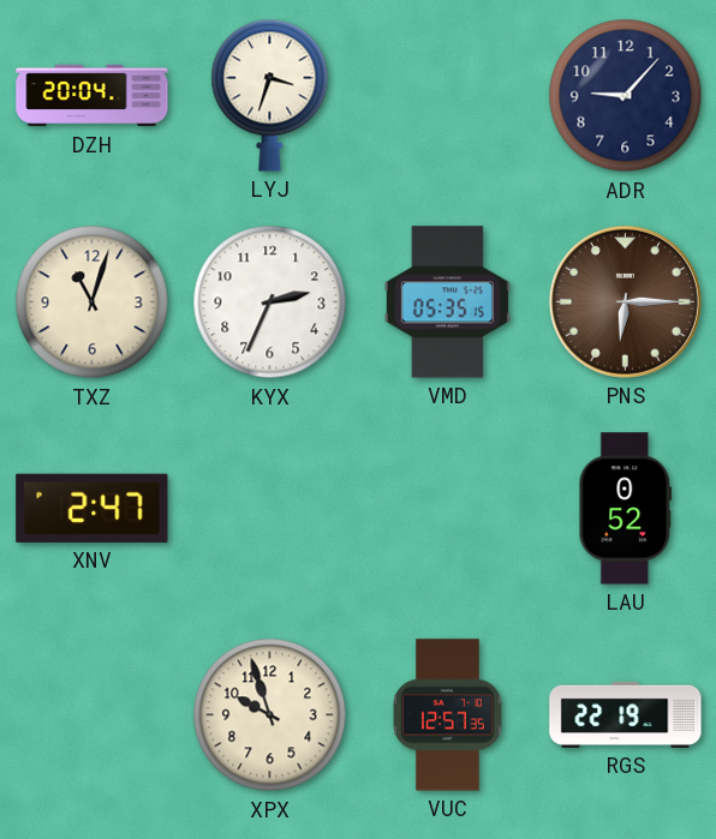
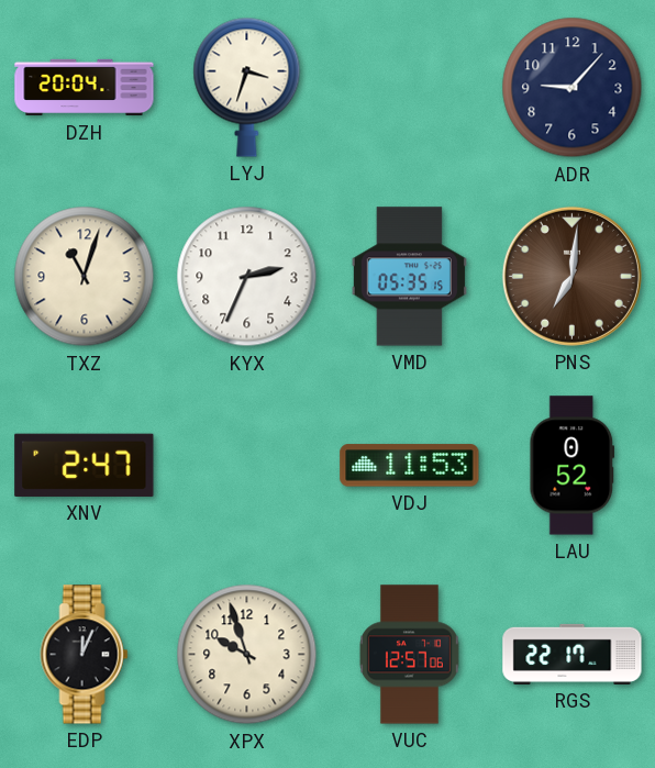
PNS: 6:15 -> 7:01
VDJ: none -> 11:53
EDP: none -> 12:04
VUC: 12:57:35 -> 12:57:06
RGS: 22:19 -> 22:17
